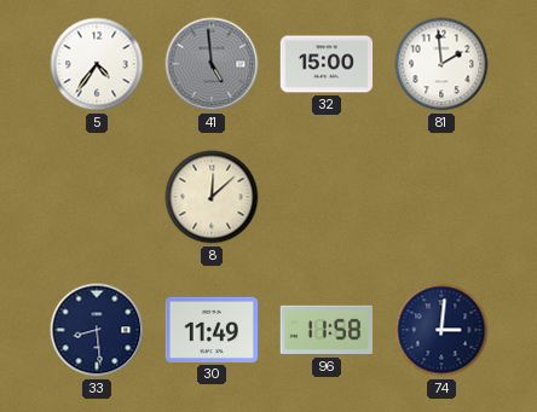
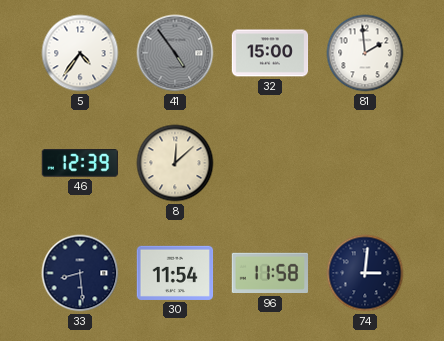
41: 4:59 -> 4:54
46: none -> 12:39
30: 11:49 -> 11:54
